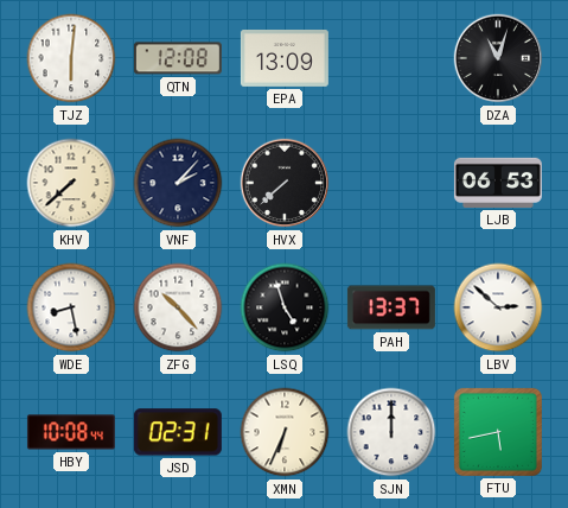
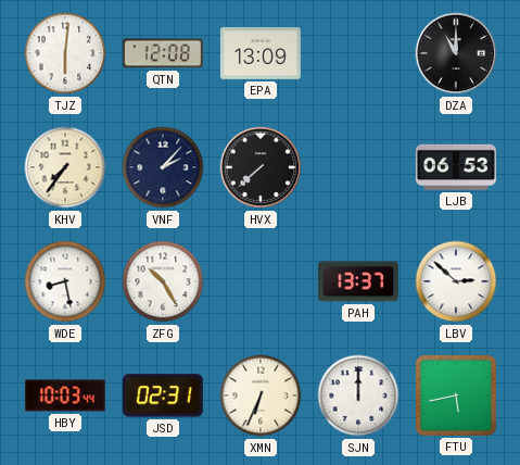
DZA: 11:03 -> 11:00
KHV: 7:38 -> 7:36
ZFG: 10:23 -> 10:25
LSQ: 4:57 -> none
HBY: 10:08 -> 10:03
